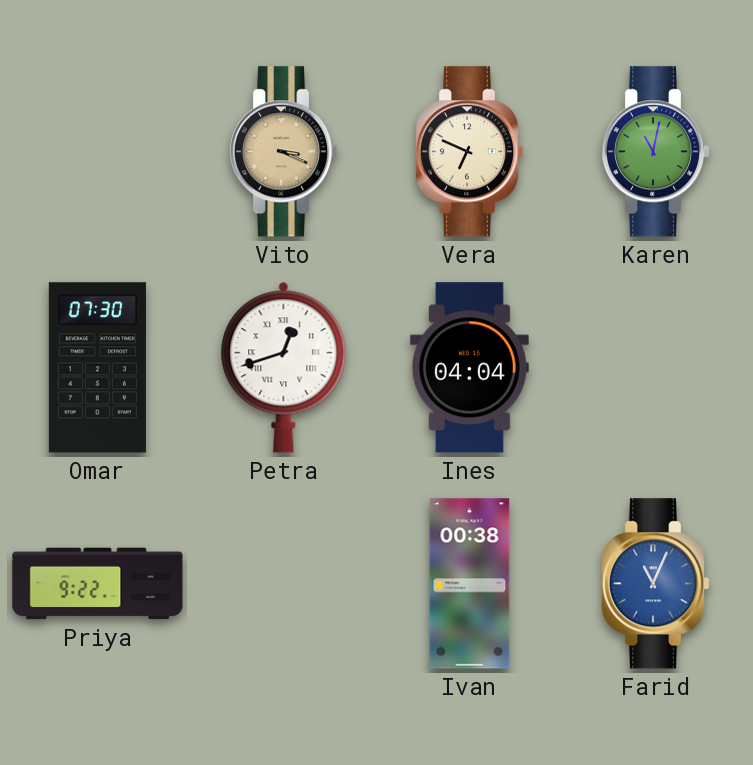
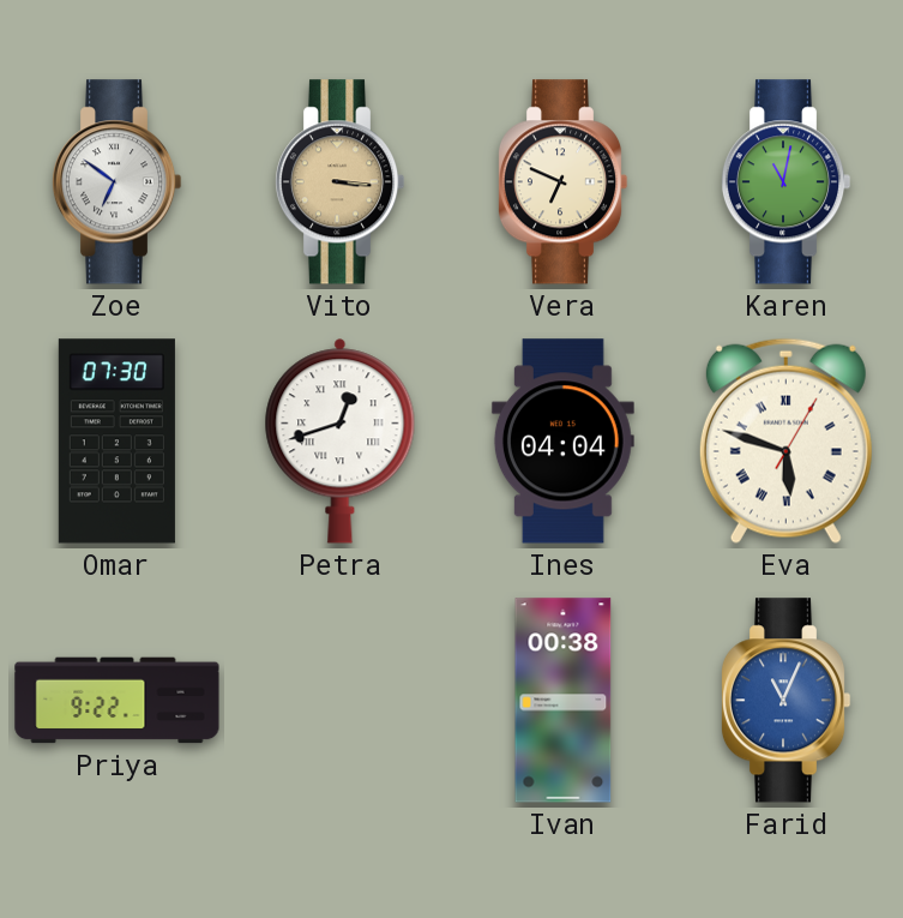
Zoe: none -> 6:51
Vito: 3:19 -> 3:16
Eva: none -> 5:48
